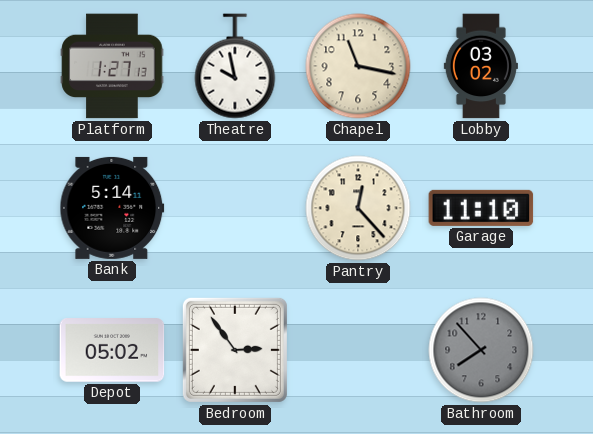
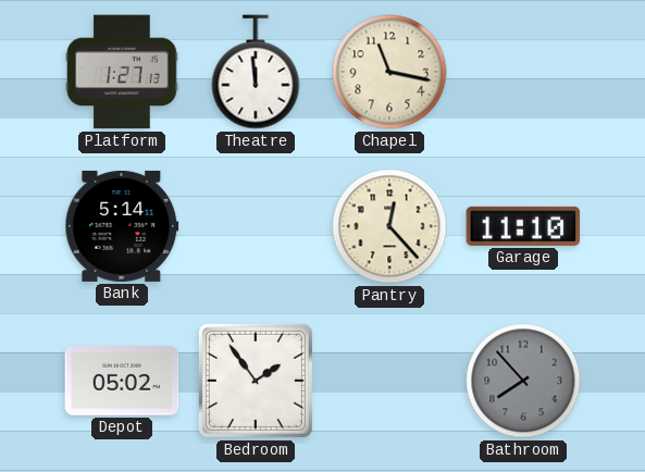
Theatre: 9:58 -> 11:59
Lobby: 03:02 -> none
Bedroom: 2:54 -> 1:54
